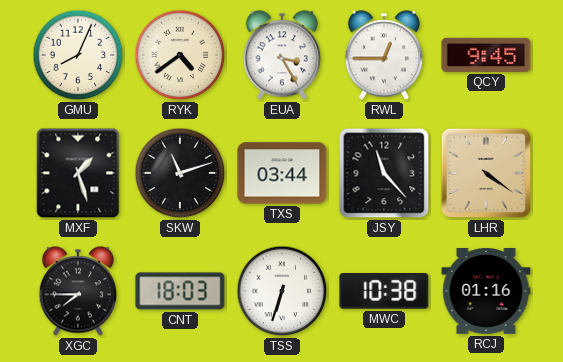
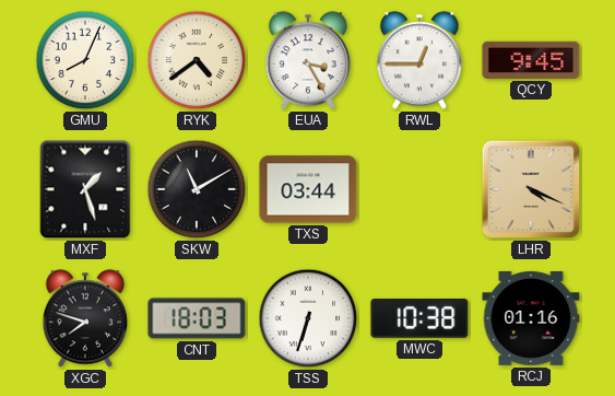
SKW: 11:12 -> 11:10
JSY: 11:23 -> none
LHR: 4:21 -> 4:19
XGC: 7:45 -> 7:48
